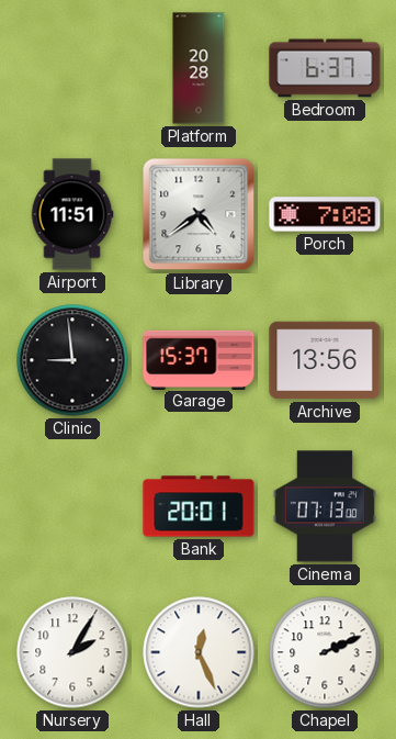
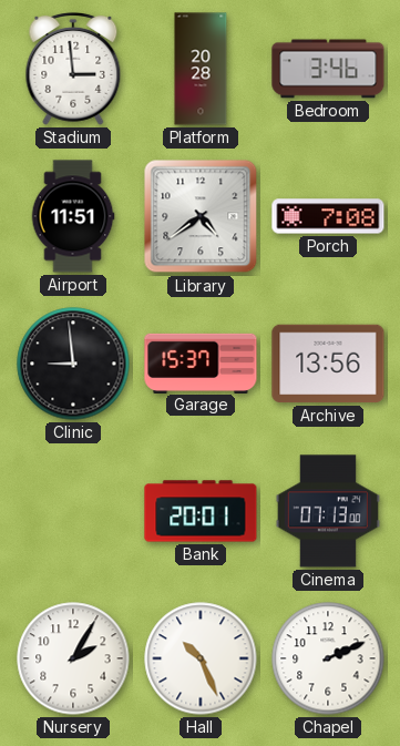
Stadium: none -> 2:59
Bedroom: 6:37 -> 3:46
Hall: 12:26 -> 10:26
